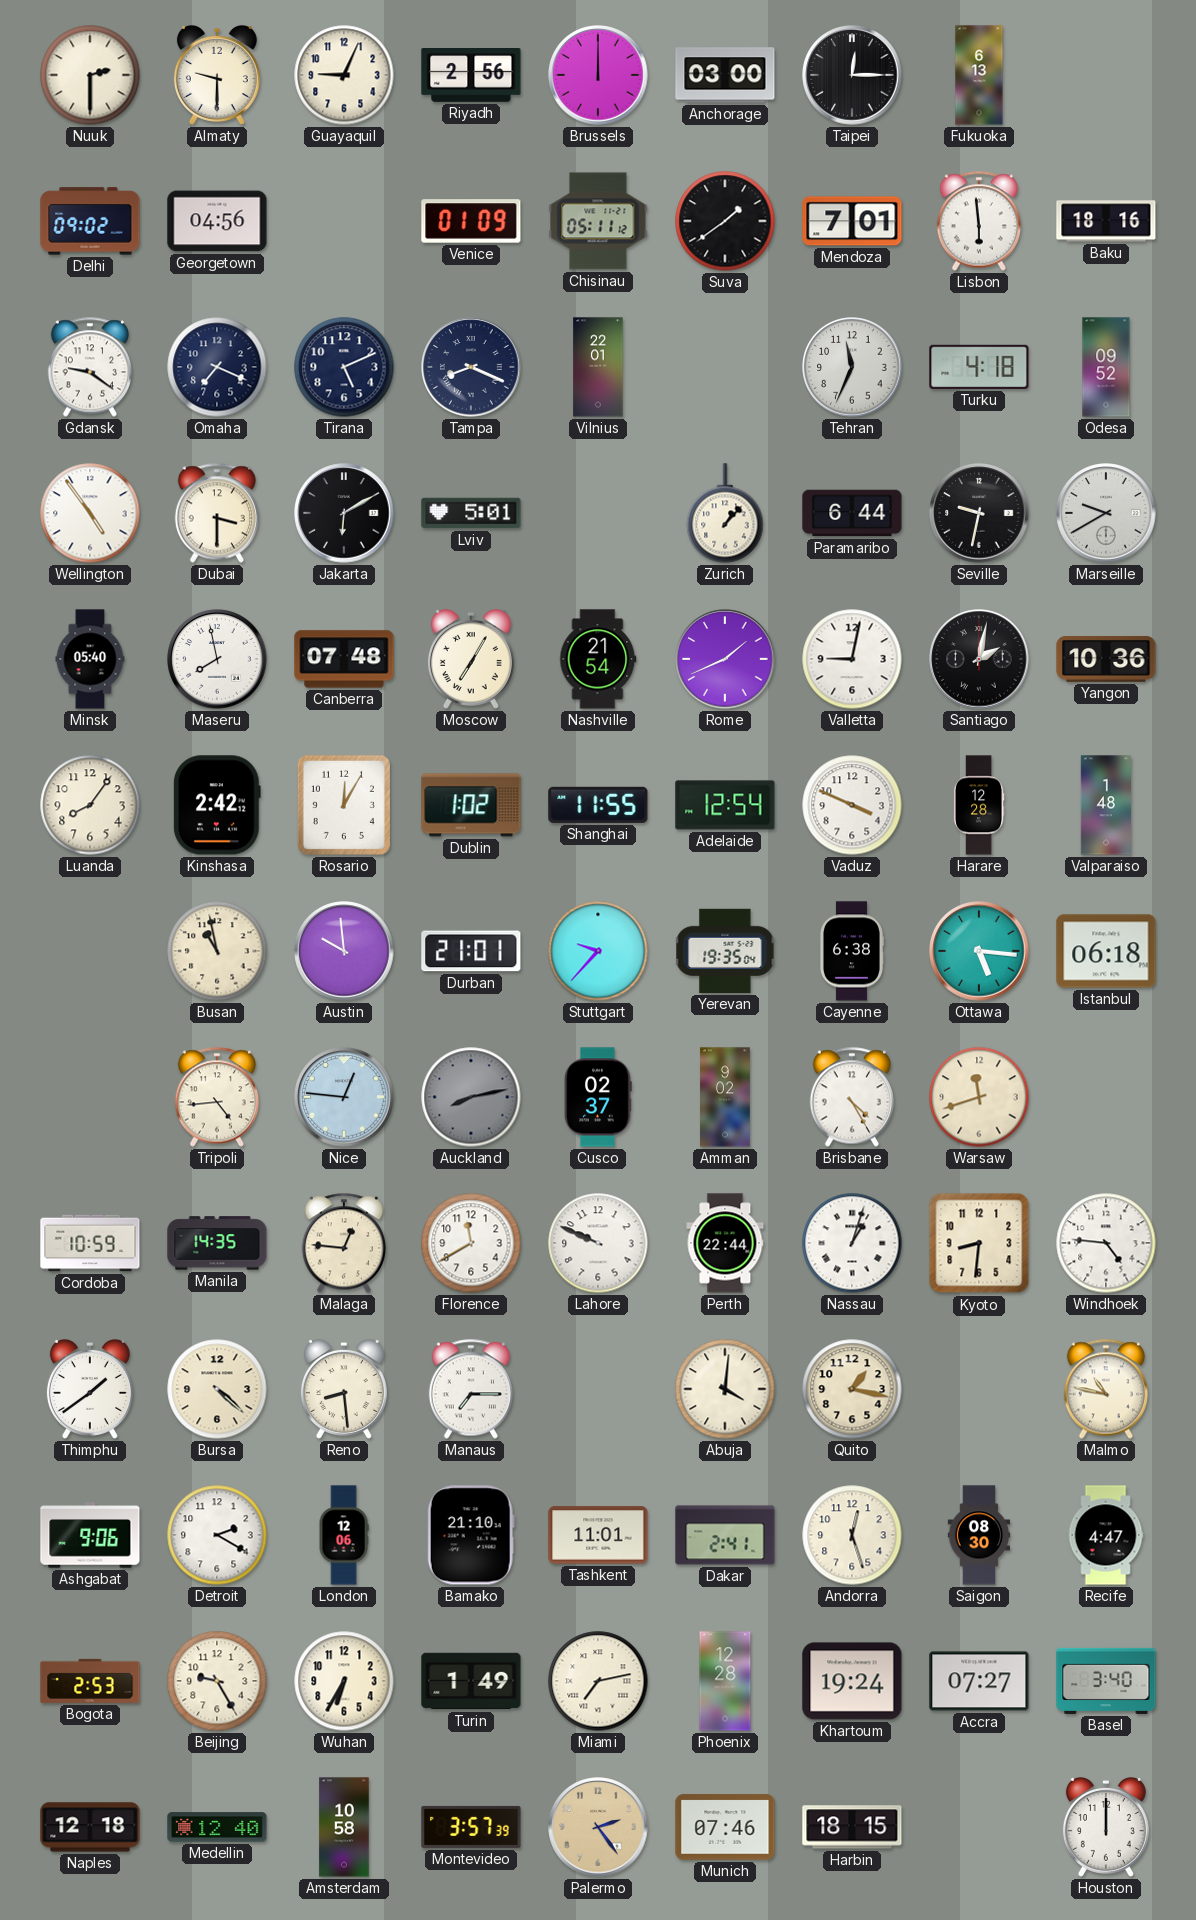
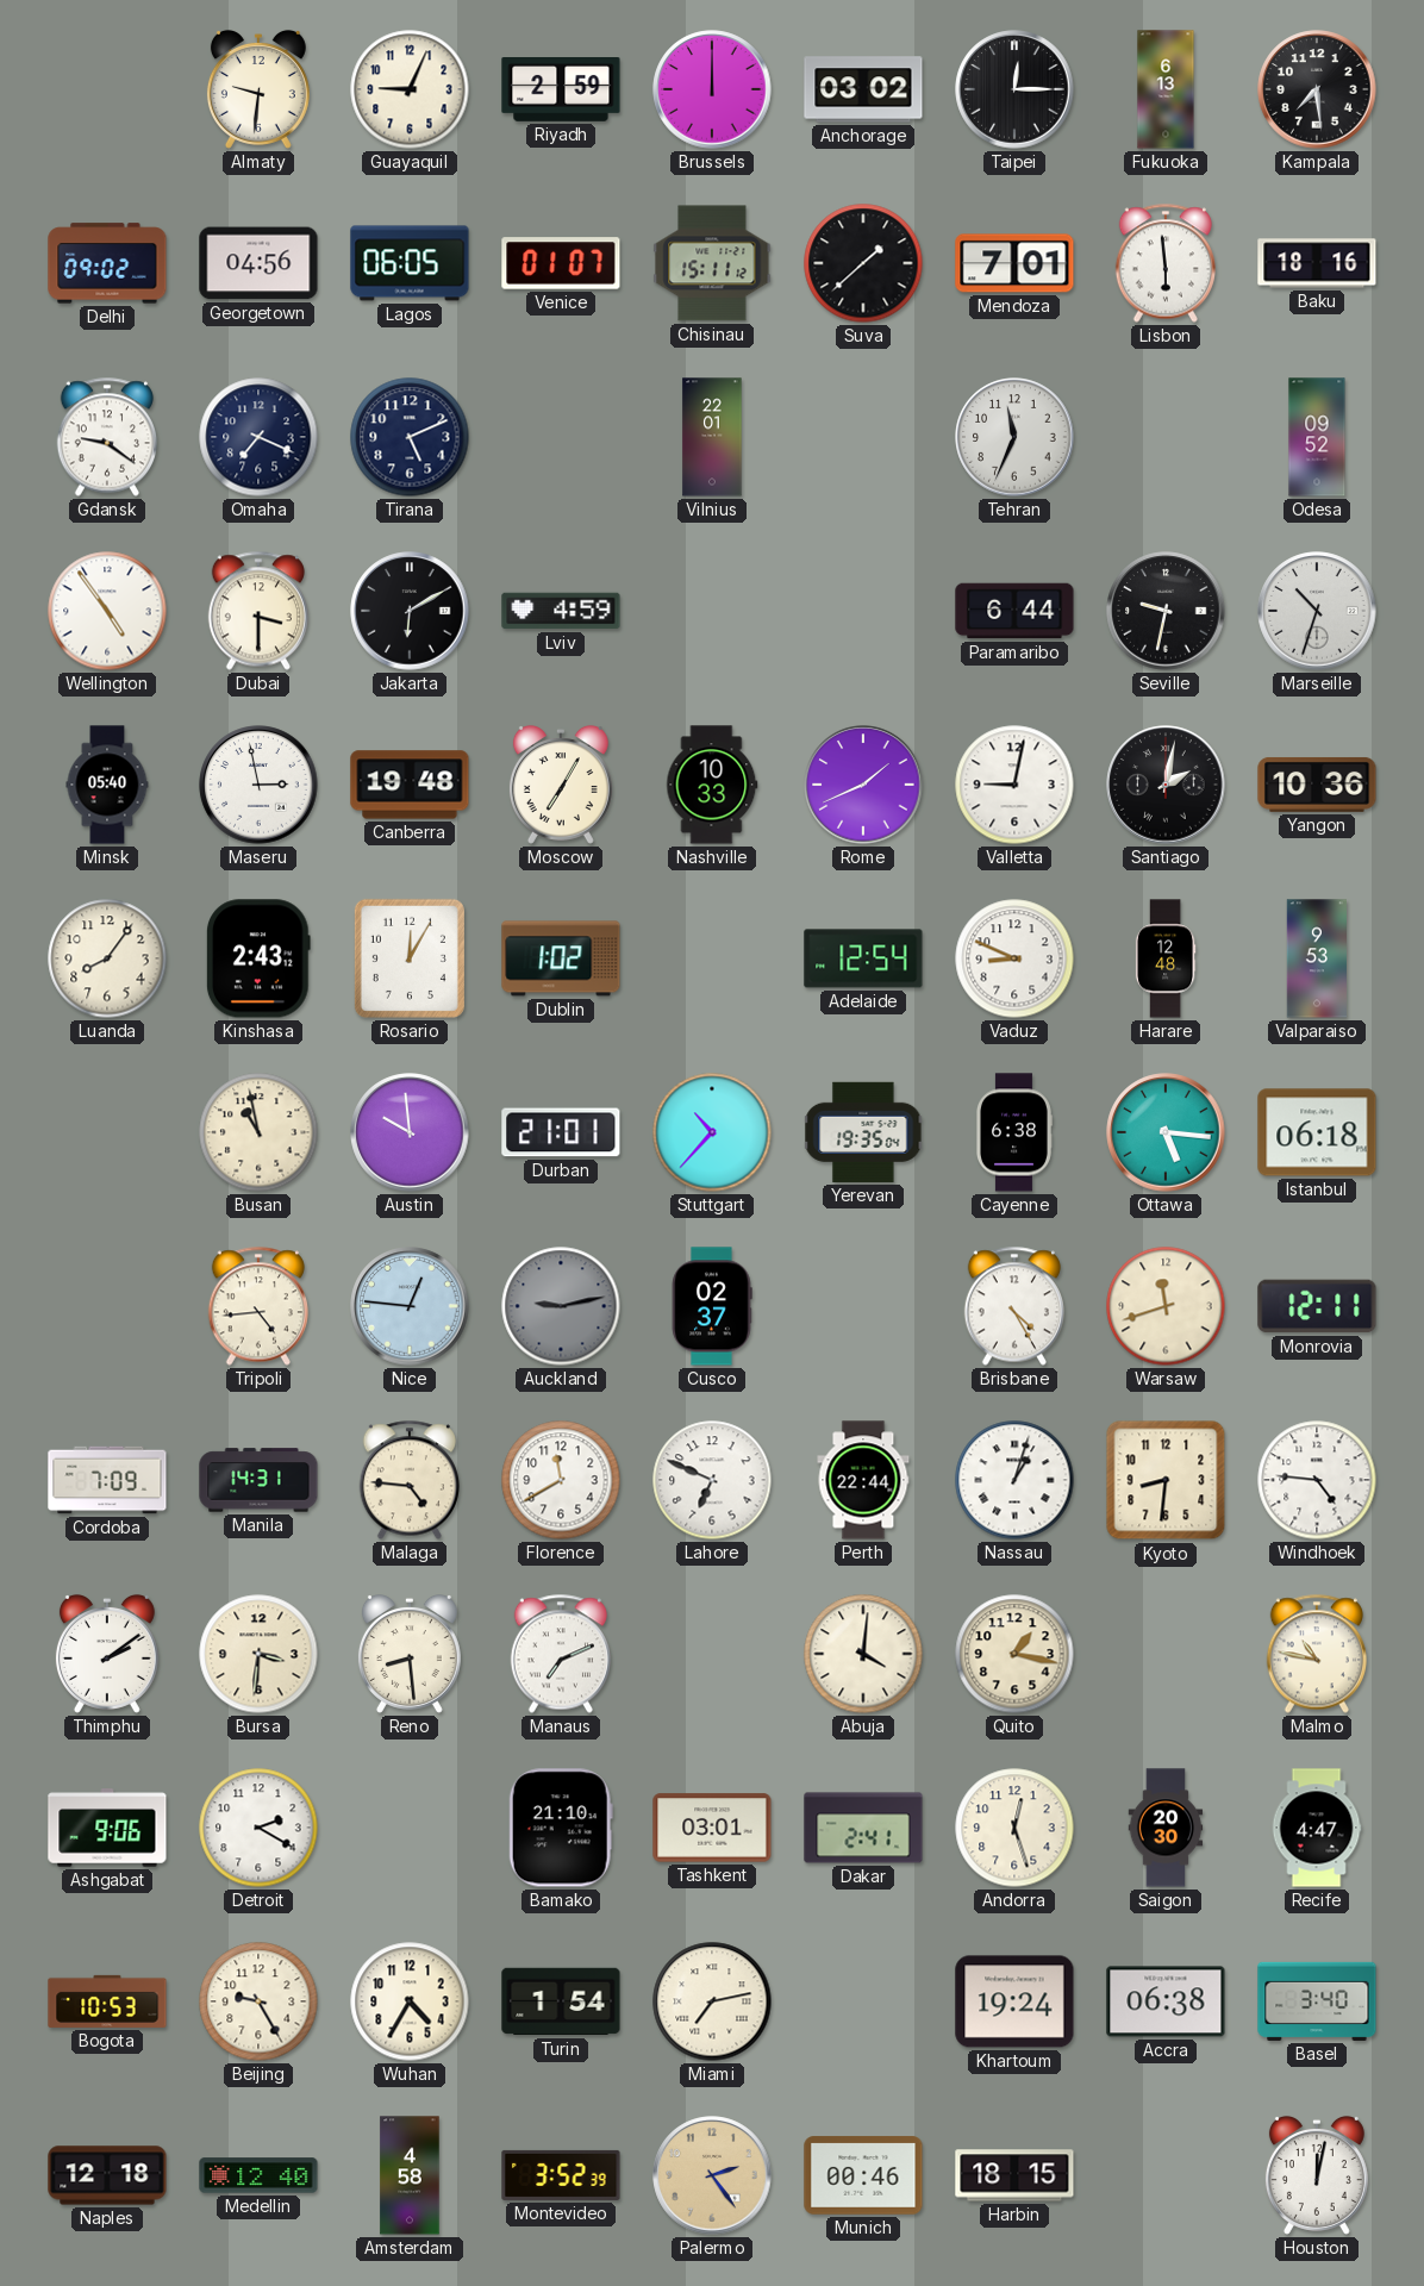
Nuuk: 2:30 -> none
Almaty: 9:30 -> 9:31
Riyadh: 2:56 -> 2:59
Anchorage: 03:00 -> 03:02
Kampala: none -> 7:29
Lagos: none -> 06:05
Venice: 01:09 -> 01:07
Chisinau: 05:11 -> 15:11
Suva: 1:39 -> 1:38
Tampa: 8:19 -> none
Turku: 4:18 -> none
Lviv: 5:01 -> 4:59
Zurich: 1:07 -> none
Marseille: 9:40 -> 10:33
Maseru: 7:58 -> 2:58
Canberra: 07:48 -> 19:48
Nashville: 21:54 -> 10:33
Kinshasa: 2:42 -> 2:43
Shanghai: 11:55 -> none
Vaduz: 3:49 -> 8:49
Harare: 12:28 -> 12:48
Valparaiso: 1:48 -> 9:53
Stuttgart: 9:37 -> 10:37
Auckland: 8:13 -> 9:13
Amman: 9:02 -> none
Monrovia: none -> 12:11
Cordoba: 10:59 -> 7:09
Manila: 14:35 -> 14:31
Malaga: 12:46 -> 4:46
Lahore: 9:49 -> 6:49
Thimphu: 1:39 -> 2:09
Bursa: 4:22 -> 3:31
Manaus: 7:15 -> 7:11
London: 12:06 -> none
Tashkent: 11:01 -> 03:01
Saigon: 08:30 -> 20:30
Bogota: 2:53 -> 10:53
Wuhan: 6:35 -> 4:35
Turin: 1:49 -> 1:54
Phoenix: 12:28 -> none
Accra: 07:27 -> 06:38
Amsterdam: 10:58 -> 4:58
Montevideo: 3:57 -> 3:52
Munich: 07:46 -> 00:46
Houston: 12:00 -> 12:02
